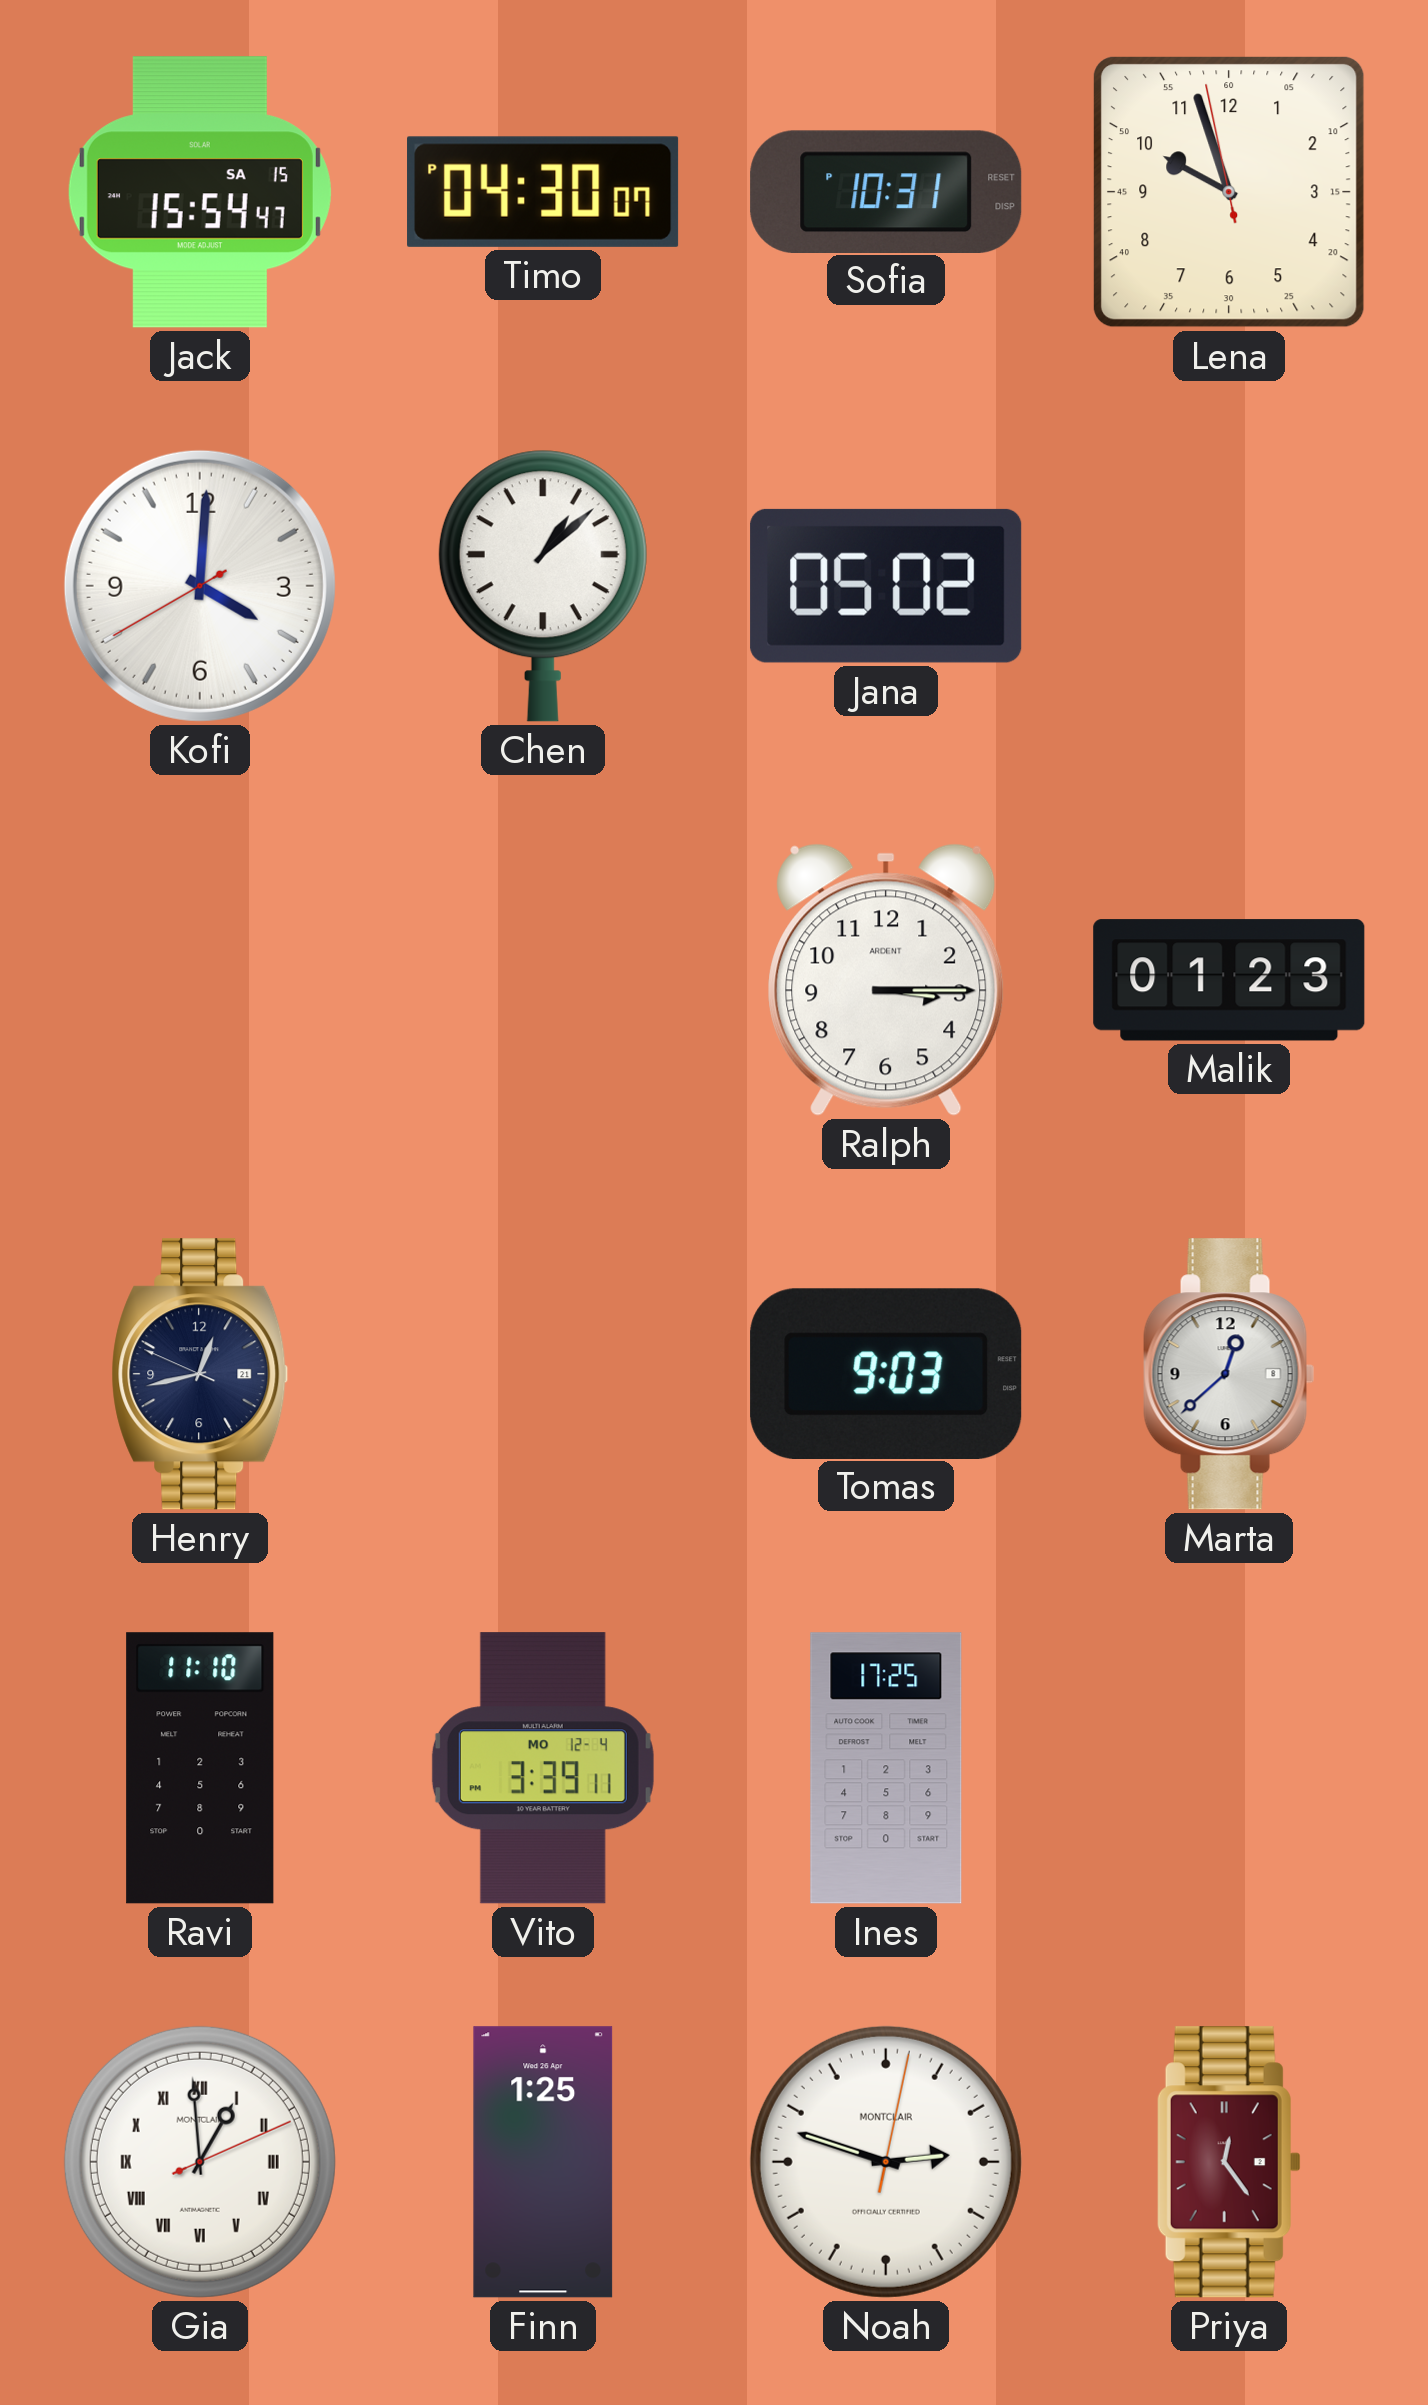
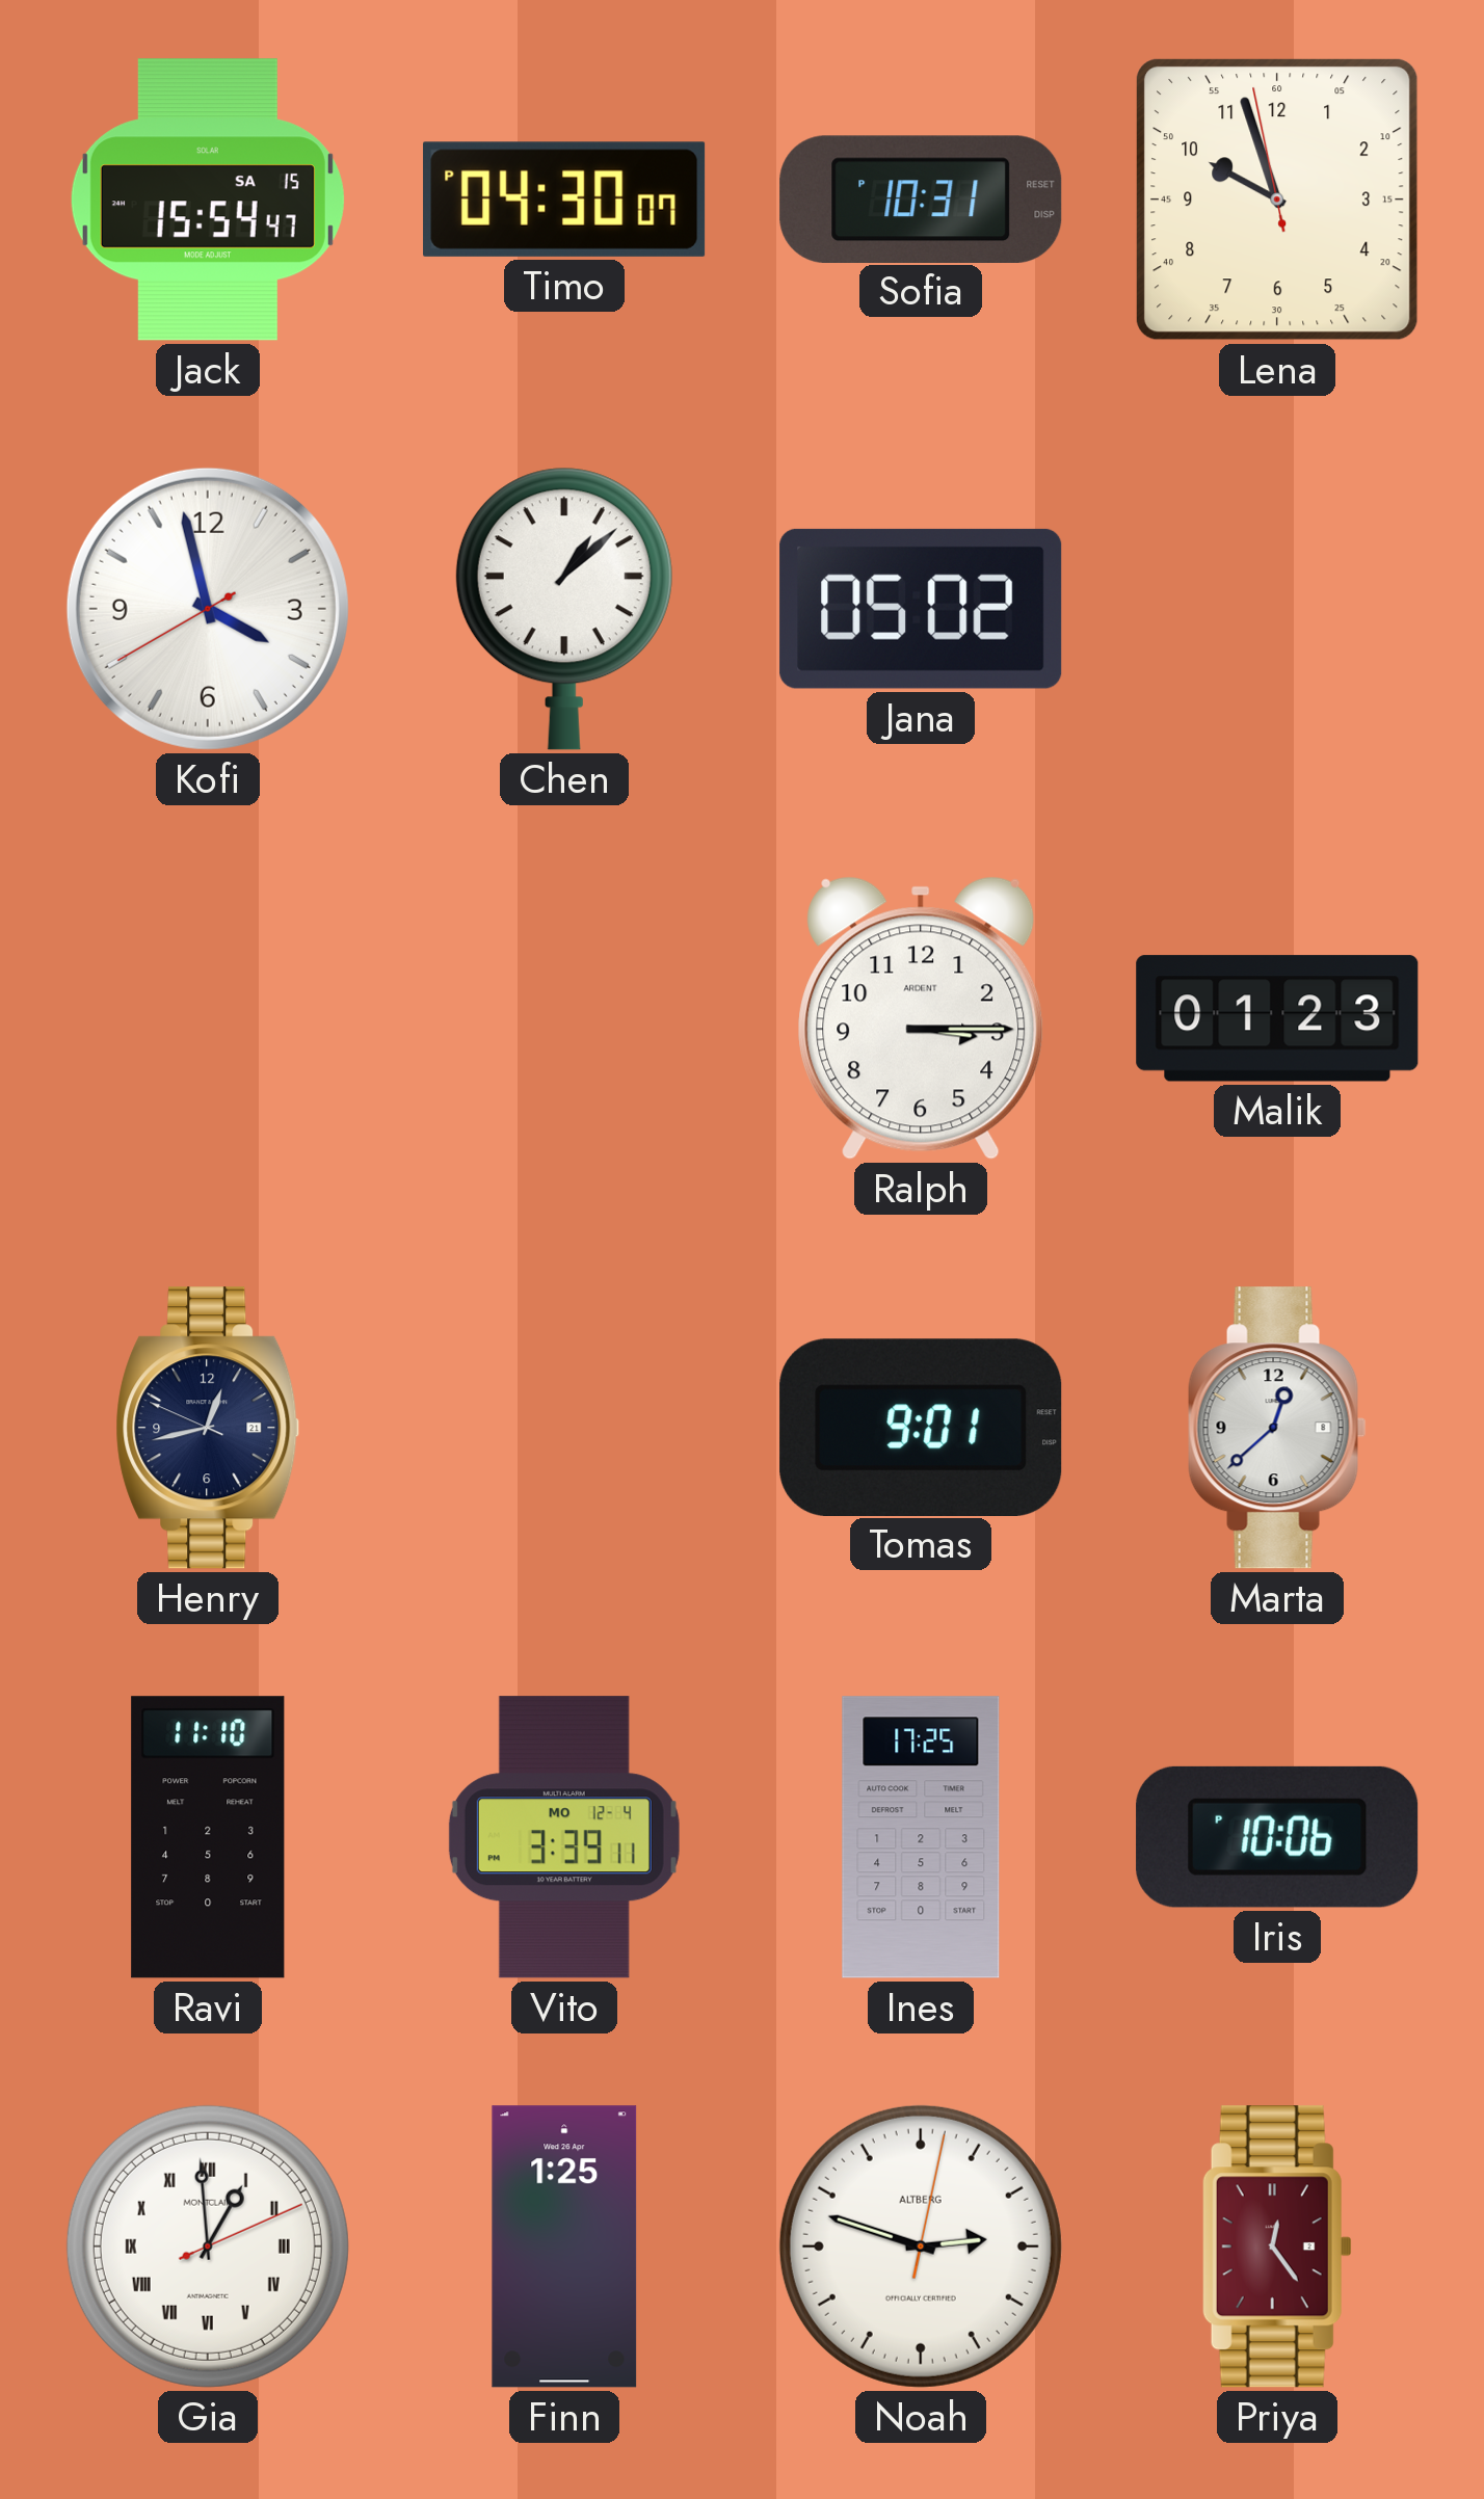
Kofi: 4:00 -> 3:57
Tomas: 9:03 -> 9:01
Iris: none -> 10:06
Noah brand: MONTCLAIR -> ALTBERG
